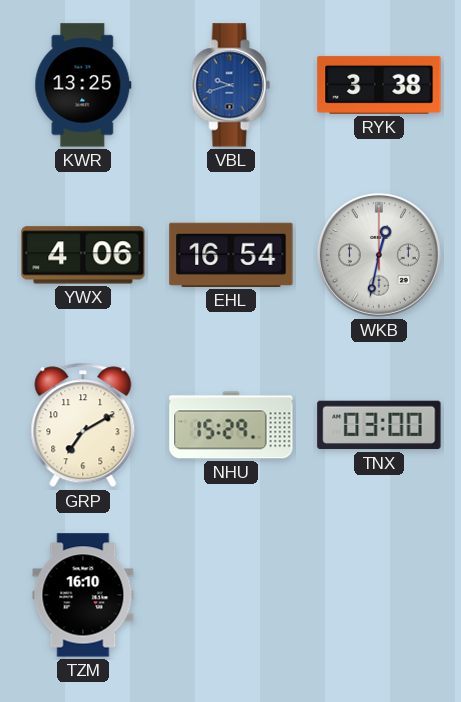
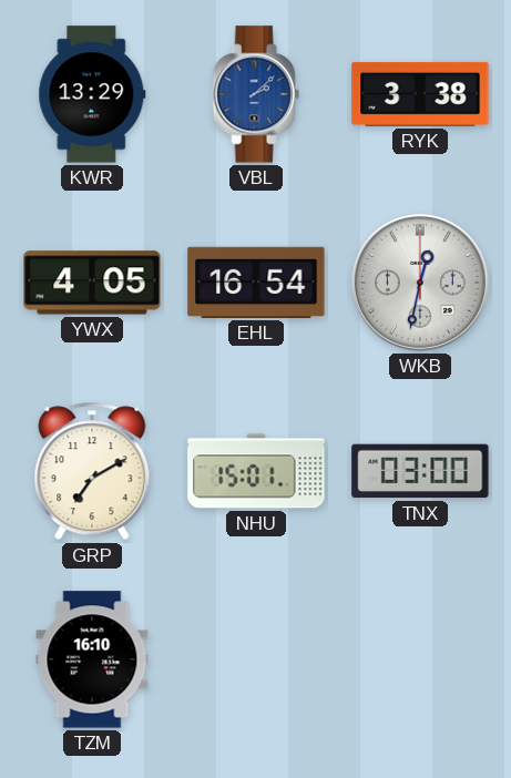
KWR: 13:25 -> 13:29
VBL: 9:42 -> 2:08
YWX: 4:06 -> 4:05
NHU: 15:29 -> 15:01
